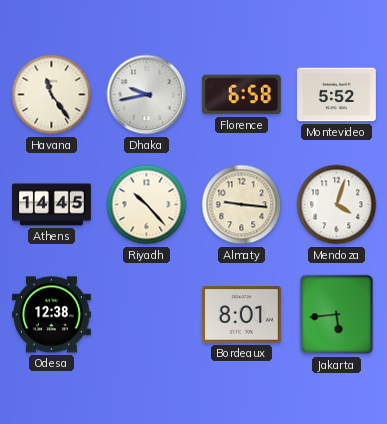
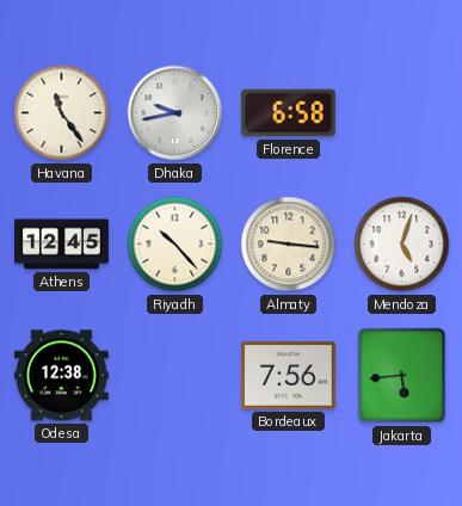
Montevideo: 5:52 -> none
Athens: 14:45 -> 12:45
Mendoza: 4:03 -> 5:03
Bordeaux: 8:01 -> 7:56
